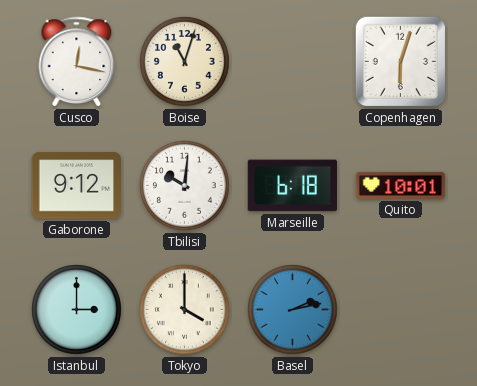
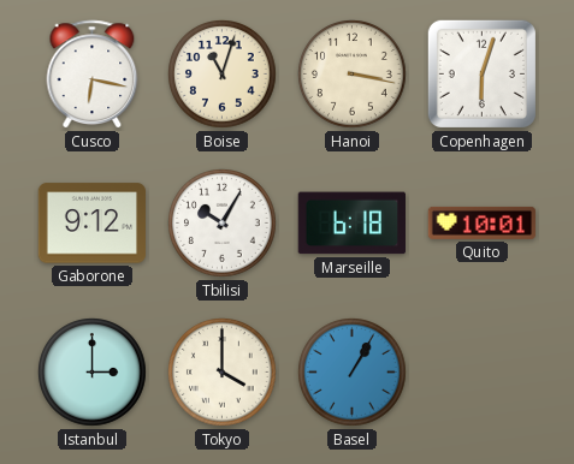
Cusco: 12:17 -> 6:17
Hanoi: none -> 3:17
Tbilisi: 10:01 -> 10:05
Basel: 2:13 -> 1:05
